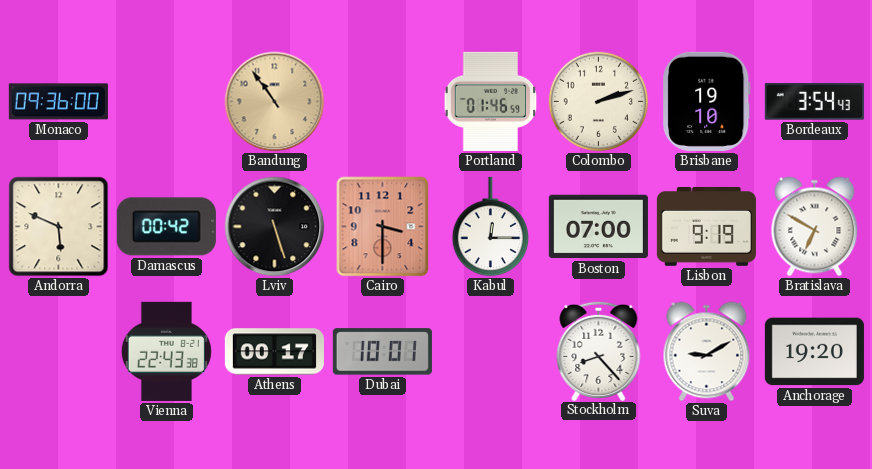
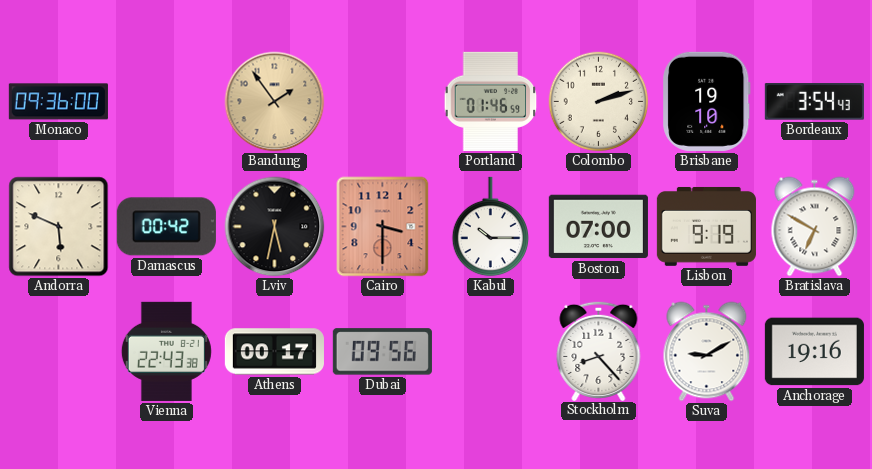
Bandung: 10:54 -> 1:54
Lviv: 5:27 -> 5:32
Kabul: 12:15 -> 10:15
Dubai: 10:01 -> 09:56
Anchorage: 19:20 -> 19:16
